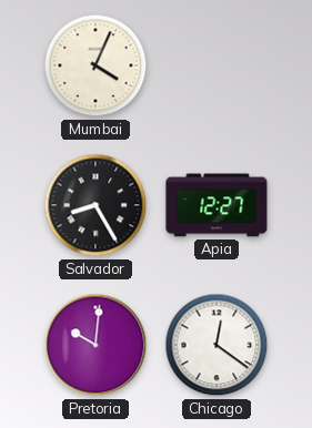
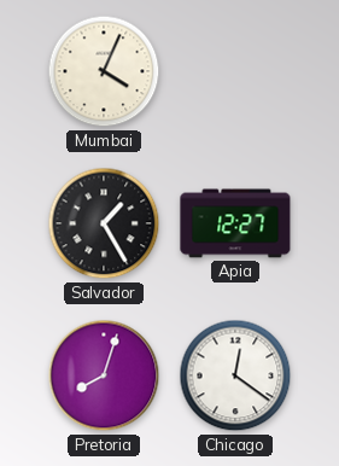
Salvador: 8:25 -> 1:25
Pretoria: 10:01 -> 8:03
